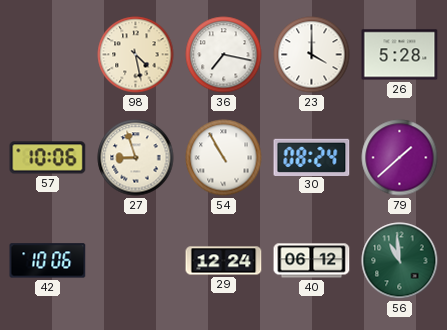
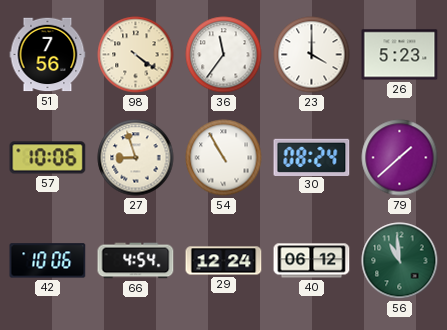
51: none -> 7:56
98: 4:28 -> 4:21
36: 7:17 -> 11:36
26: 5:28 -> 5:23
66: none -> 4:54
